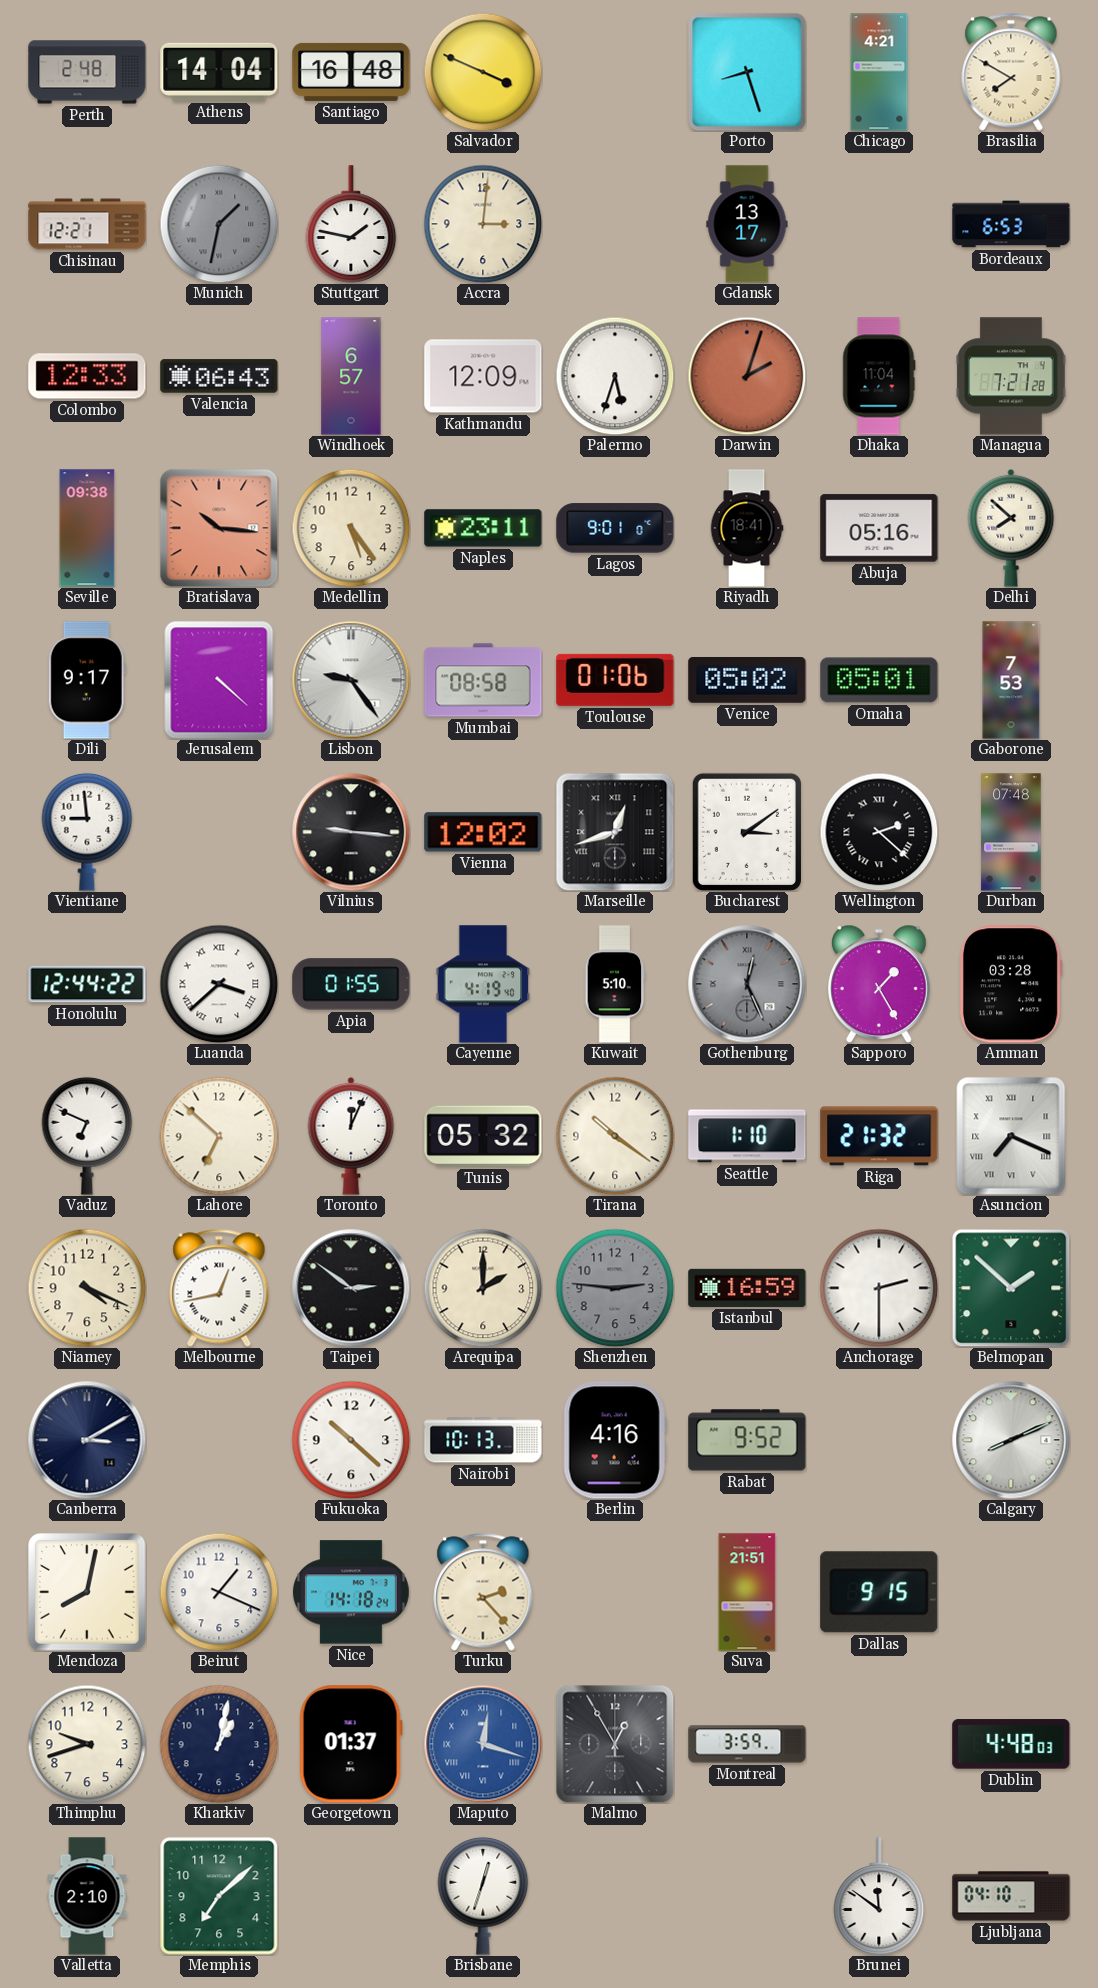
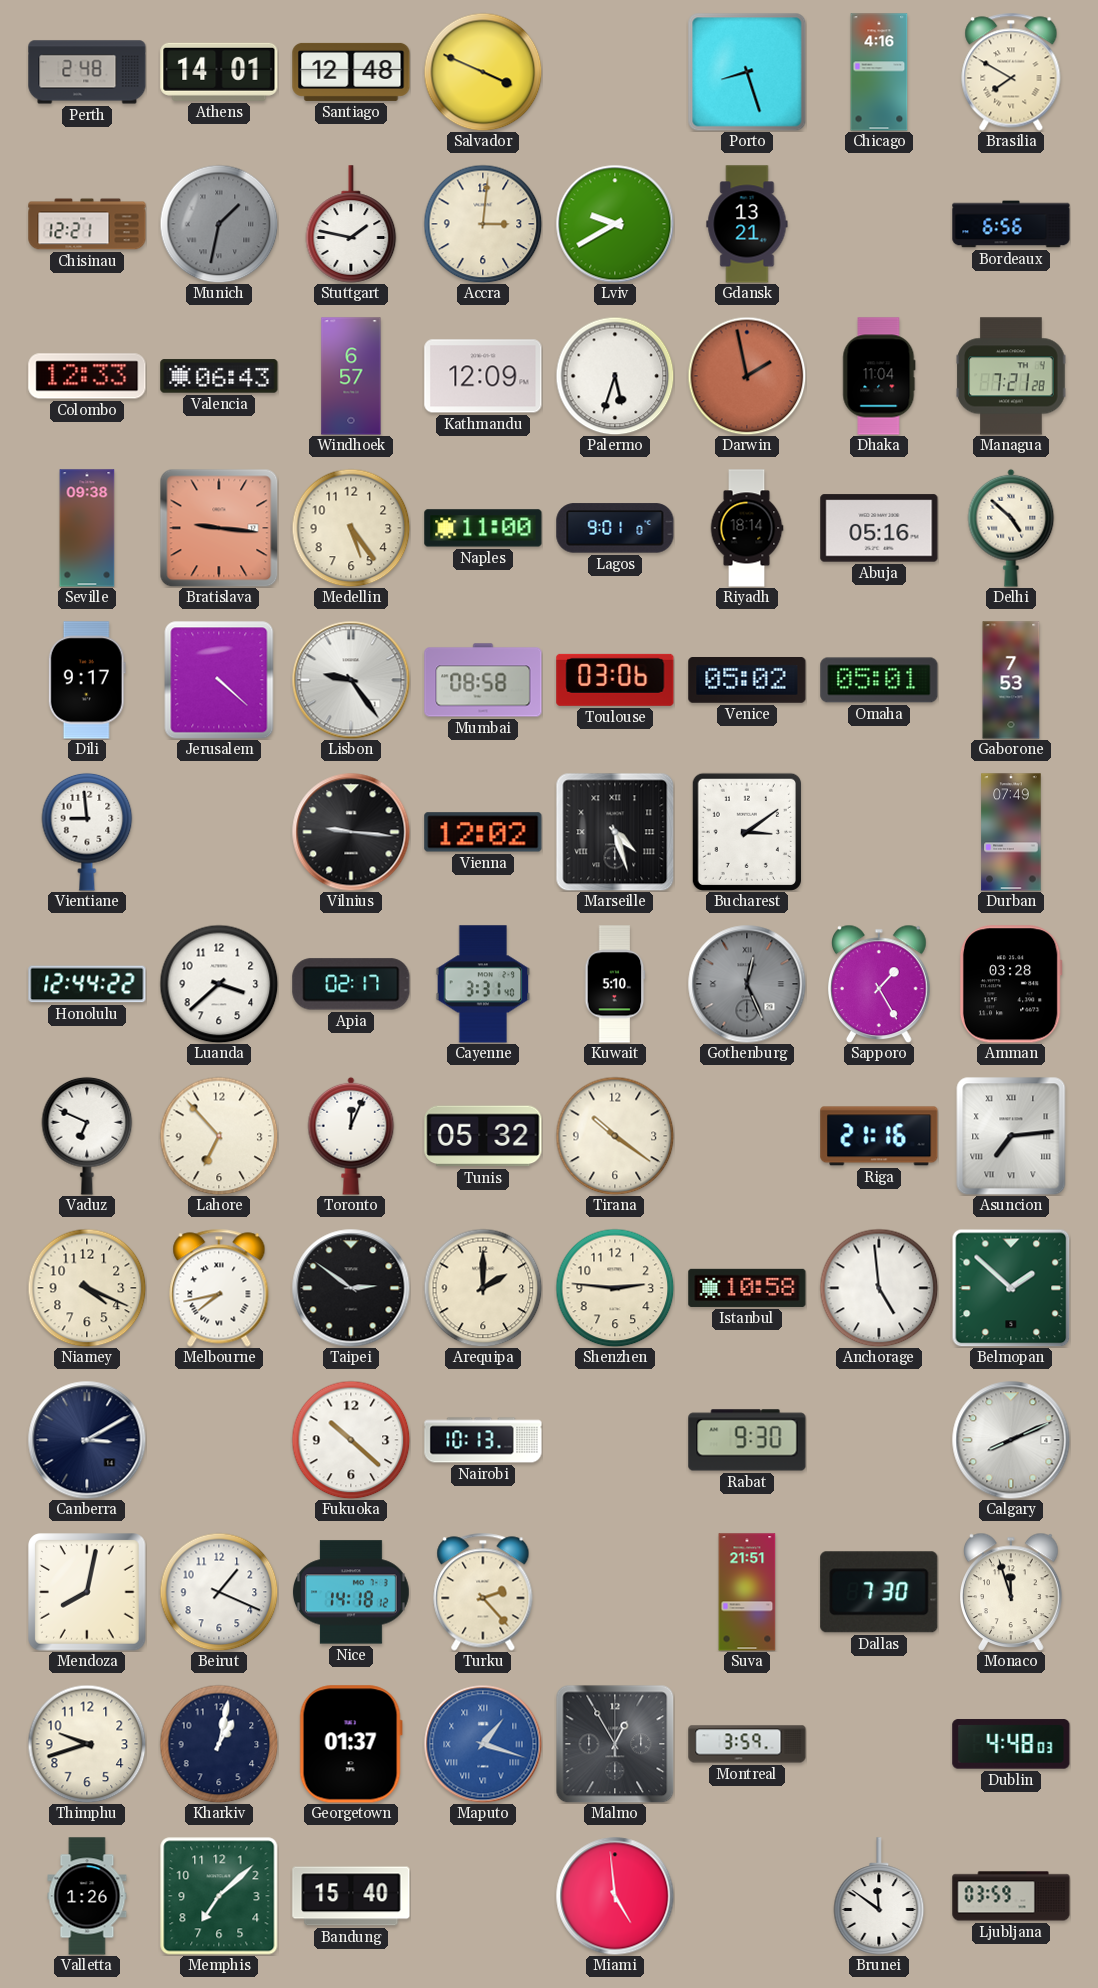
Athens: 14:04 -> 14:01
Santiago: 16:48 -> 12:48
Chicago: 4:21 -> 4:16
Lviv: none -> 9:40
Gdansk: 13:17 -> 13:21
Bordeaux: 6:53 -> 6:56
Darwin: 2:03 -> 1:58
Bratislava: 10:16 -> 9:16
Naples: 23:11 -> 11:00
Riyadh: 18:41 -> 18:14
Delhi: 7:52 -> 4:52
Toulouse: 01:06 -> 03:06
Marseille: 12:42 -> 4:27
Wellington: 2:22 -> none
Durban: 07:48 -> 07:49
Luanda numerals: Roman -> Arabic
Apia: 01:55 -> 02:17
Cayenne: 4:19 -> 3:31
Lahore: 6:52 -> 6:53
Seattle: 1:10 -> none
Riga: 21:32 -> 21:16
Asuncion: 7:19 -> 7:14
Melbourne: 12:43 -> 7:43
Shenzhen dial: grey -> cream
Istanbul: 16:59 -> 10:58
Anchorage: 2:30 -> 4:59
Berlin: 4:16 -> none
Rabat: 9:52 -> 9:30
Nice: 14:18:24 -> 14:18:12
Dallas: 9:15 -> 7:30
Monaco: none -> 11:57
Maputo: 12:18 -> 1:18
Valletta: 2:10 -> 1:26
Bandung: none -> 15:40
Brisbane: 12:33 -> none
Miami: none -> 4:59
Ljubljana: 04:10 -> 03:59
